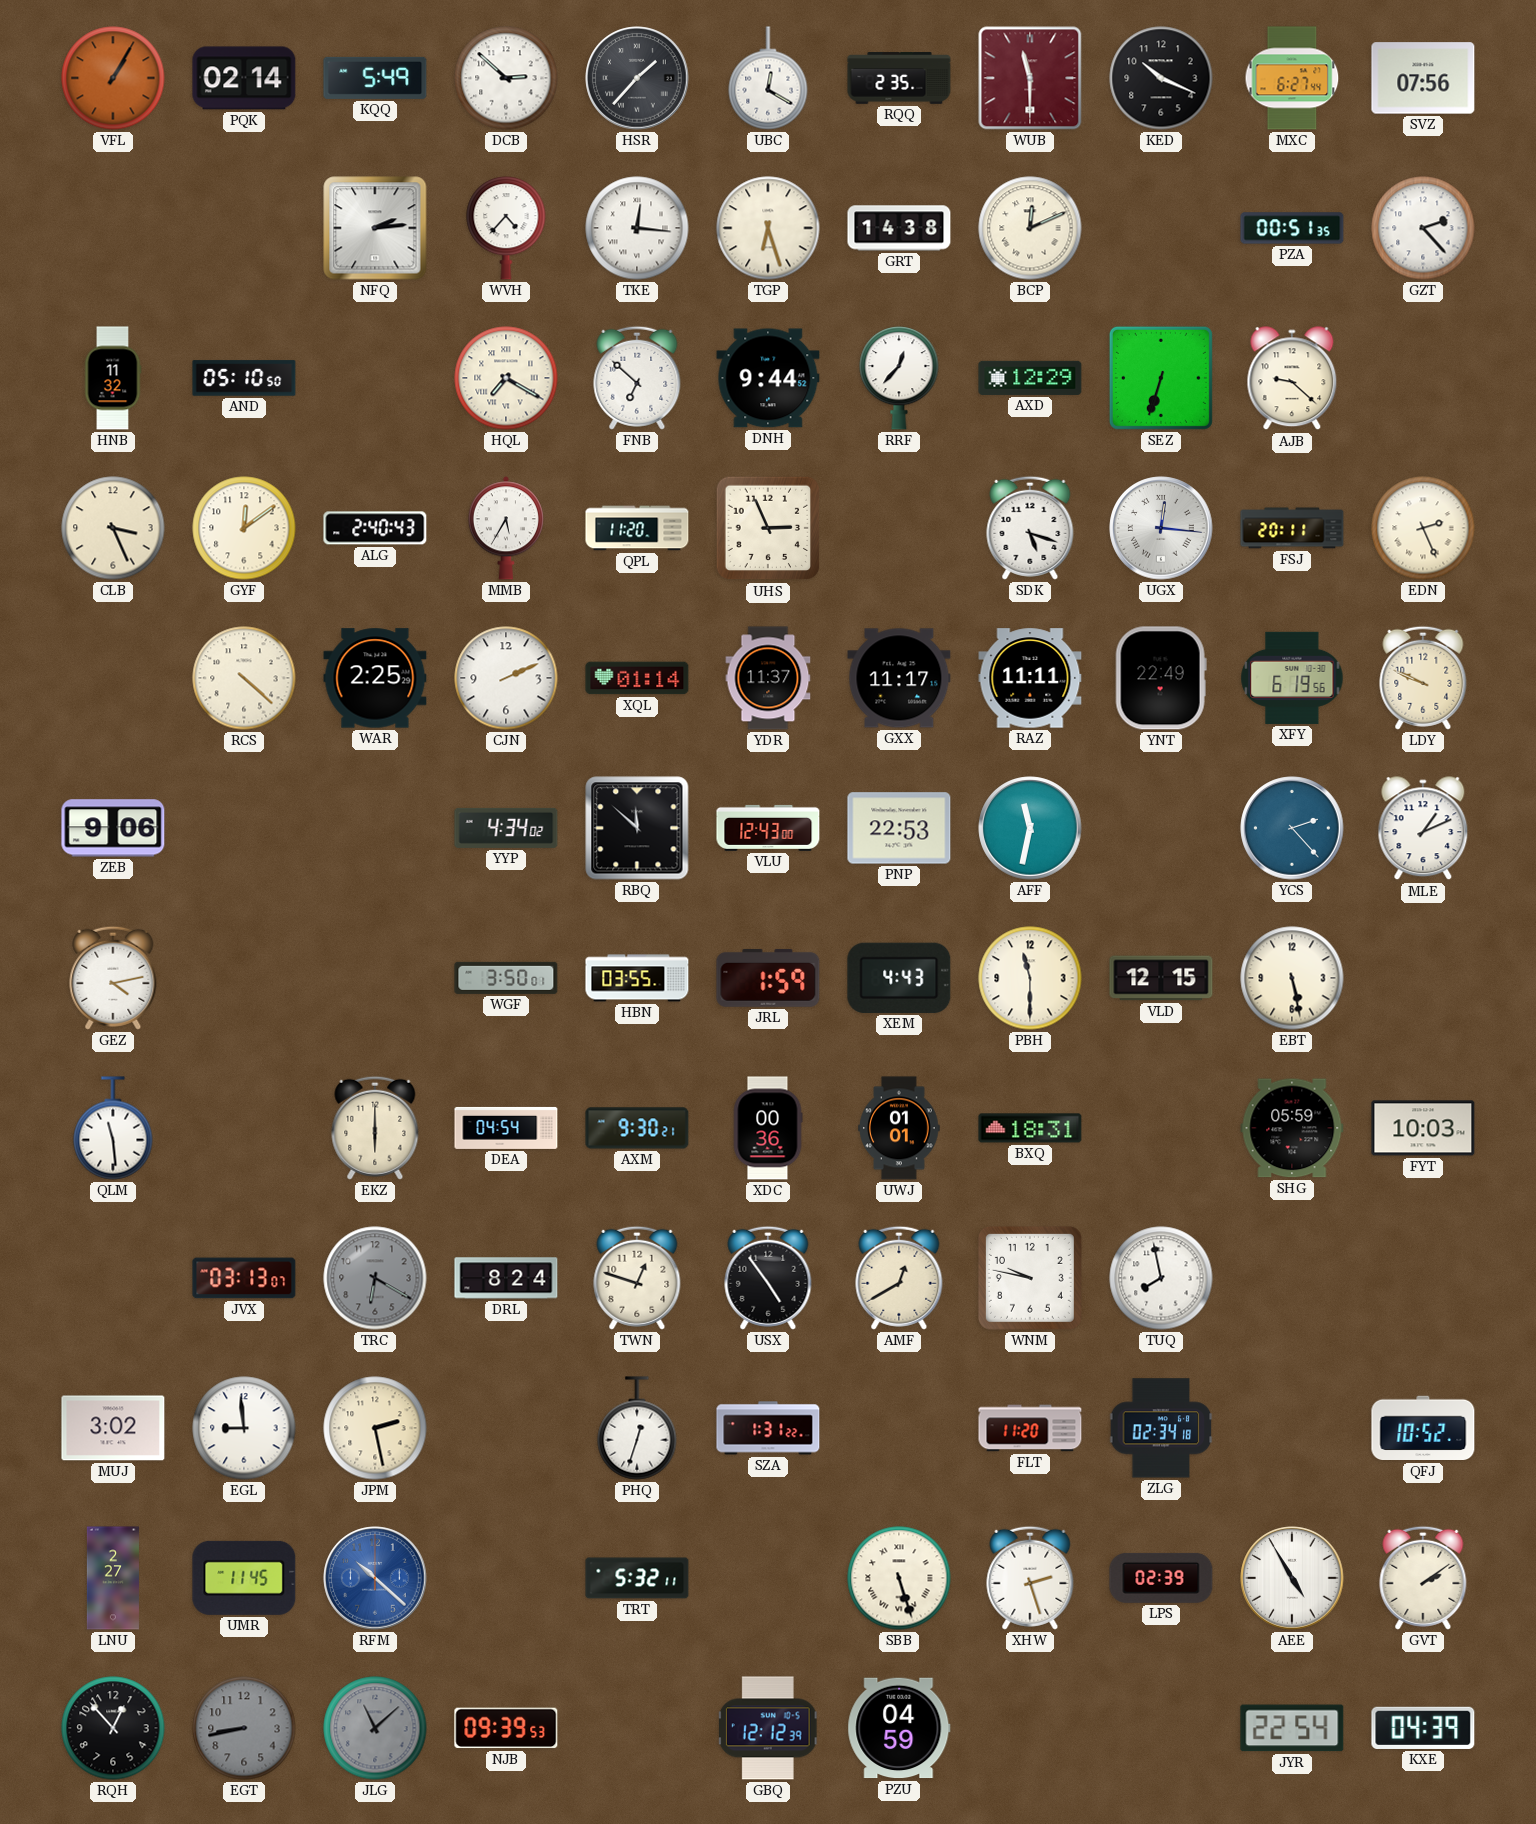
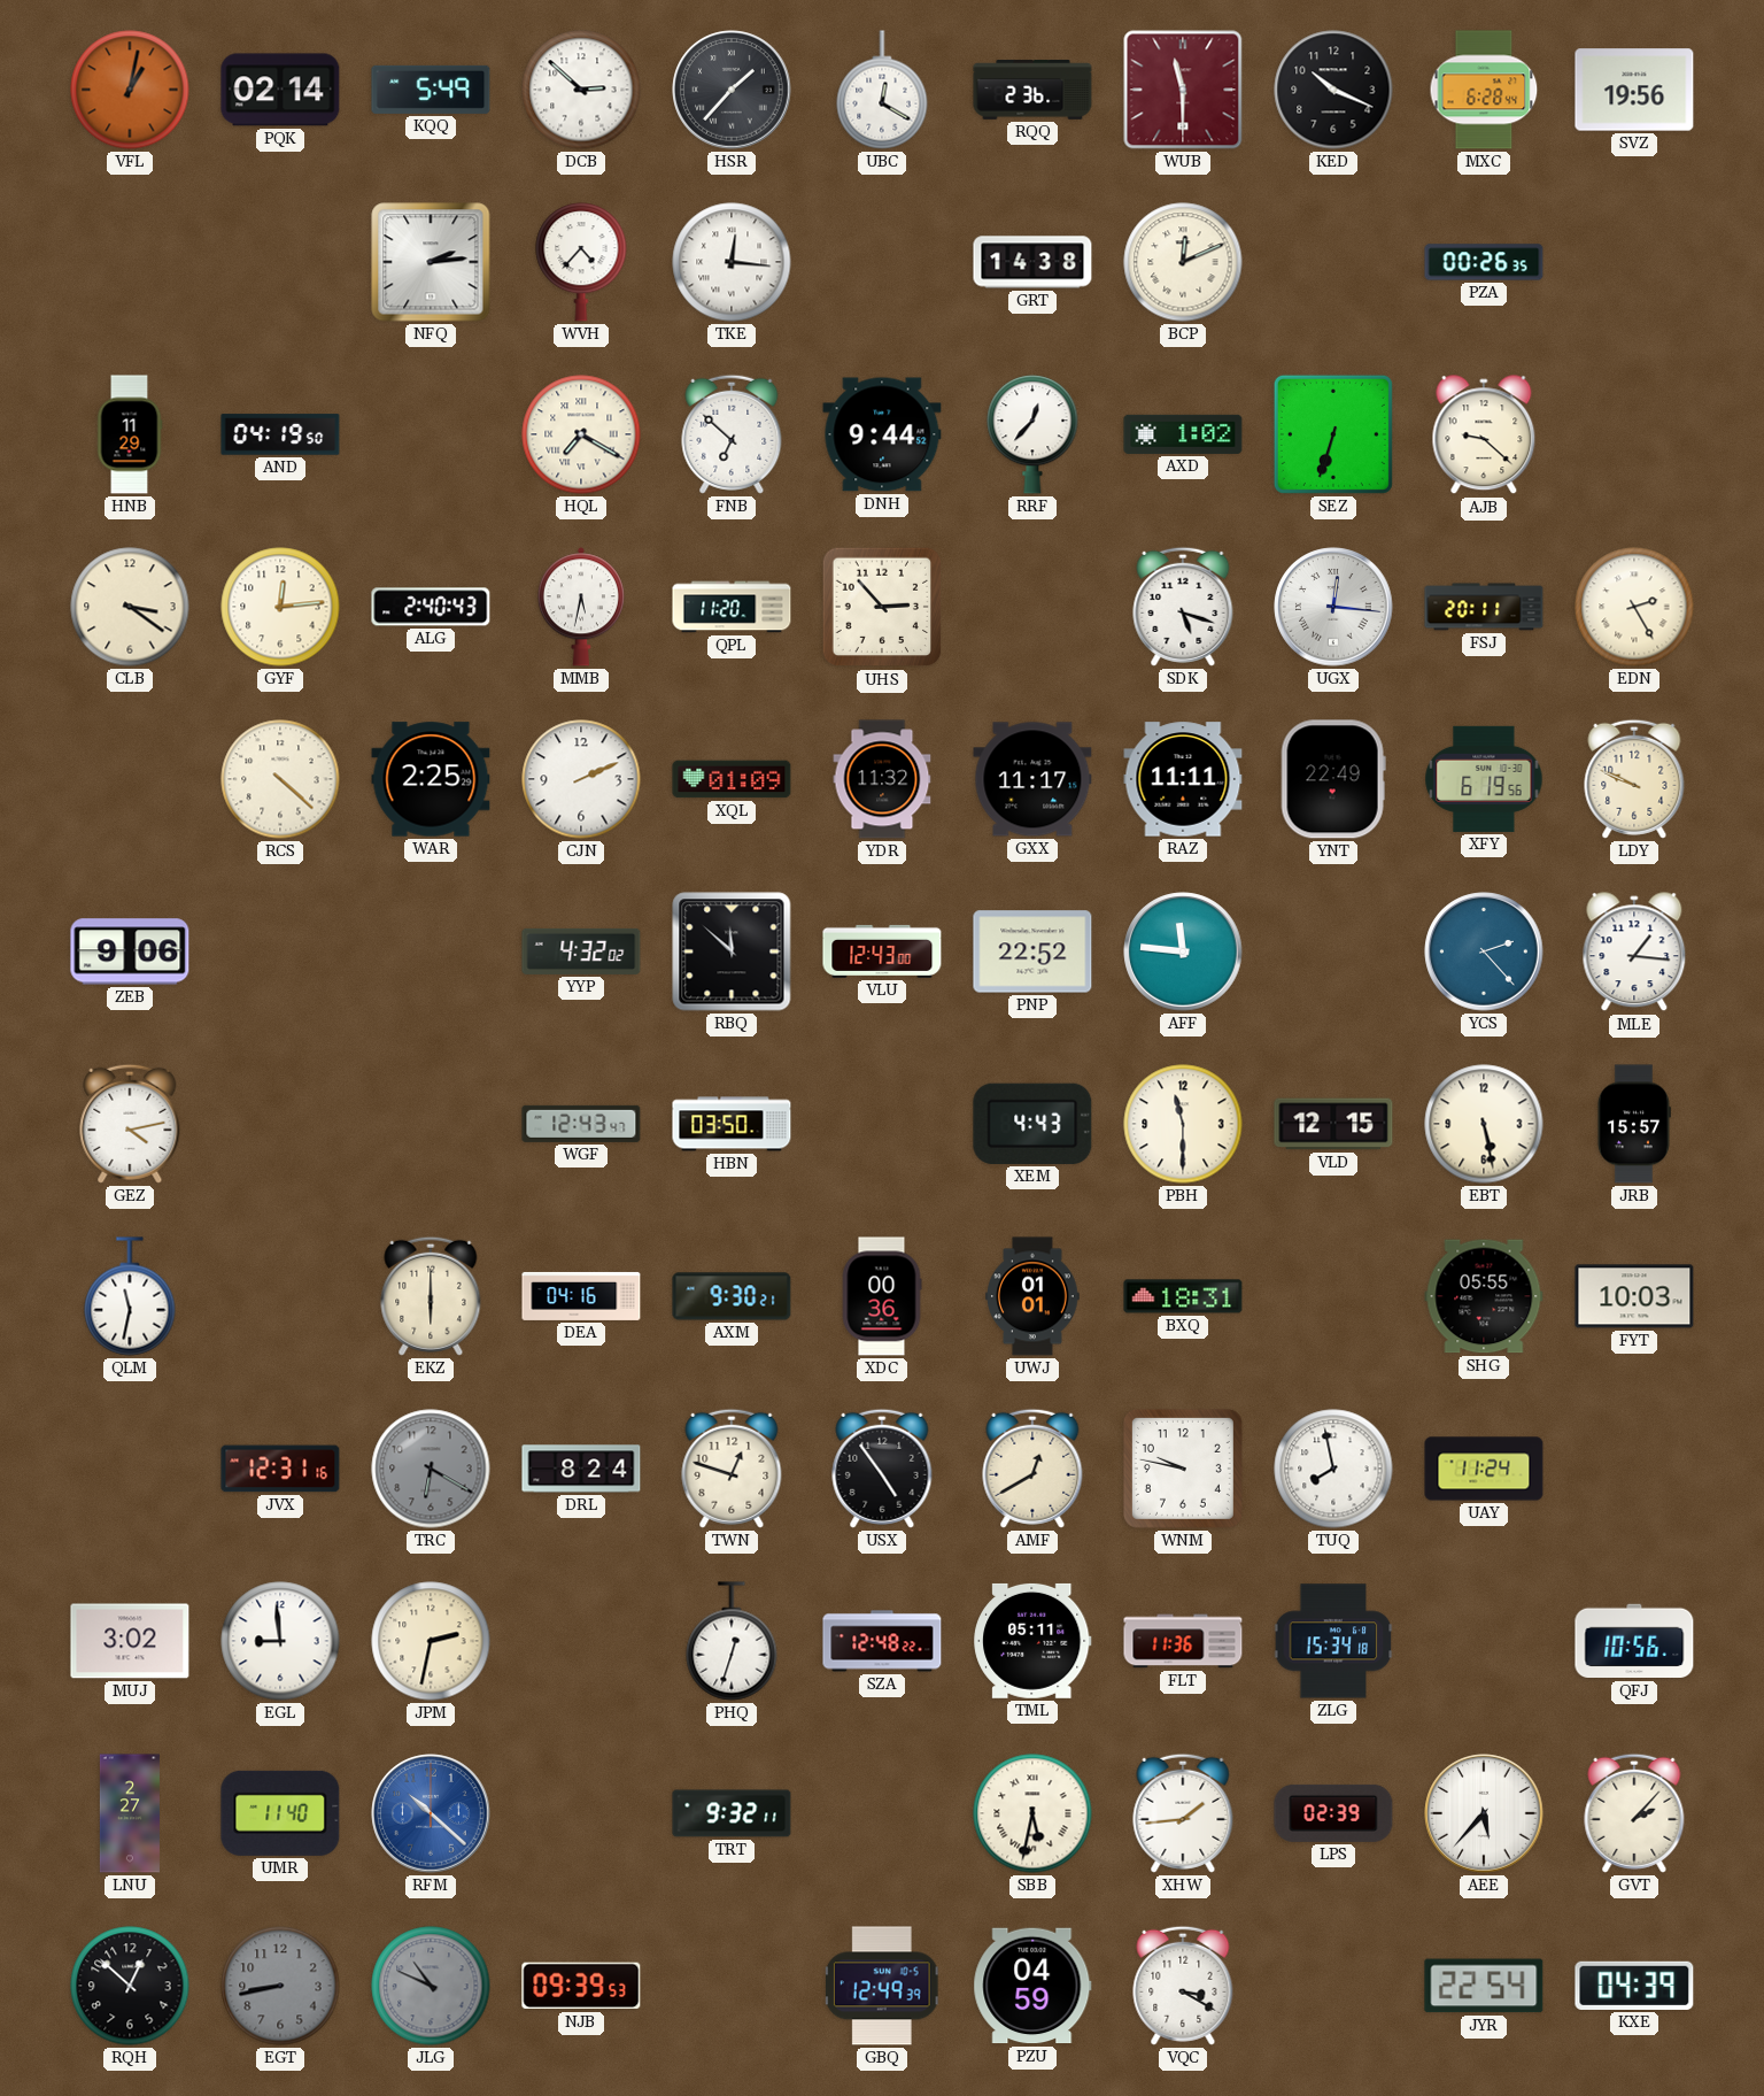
VFL: 1:05 -> 1:02
RQQ: 2:35 -> 2:36
MXC: 6:27 -> 6:28
SVZ: 07:56 -> 19:56
TGP: 6:27 -> none
PZA: 00:51 -> 00:26
GZT: 2:23 -> none
HNB: 11:32 -> 11:29
AND: 05:10 -> 04:19
AXD: 12:29 -> 1:02
CLB: 3:26 -> 3:21
GYF: 12:09 -> 12:14
MMB: 5:35 -> 5:32
UHS: 2:56 -> 2:53
EDN: 2:26 -> 2:25
XQL: 01:14 -> 01:09
YDR: 11:37 -> 11:32
YYP: 4:34 -> 4:32
PNP: 22:53 -> 22:52
AFF: 11:32 -> 11:46
MLE: 1:11 -> 1:16
WGF: 3:50 -> 12:43
HBN: 03:55 -> 03:50
JRL: 1:59 -> none
JRB: none -> 15:57
QLM: 11:29 -> 11:32
DEA: 04:54 -> 04:16
SHG: 05:59 -> 05:55
JVX: 03:13 -> 12:31
UAY: none -> 11:24
JPM: 2:28 -> 2:32
SZA: 1:31 -> 12:48
TML: none -> 05:11
FLT: 11:20 -> 11:36
ZLG: 02:34 -> 15:34
QFJ: 10:52 -> 10:56
UMR: 11:45 -> 11:40
TRT: 5:32 -> 9:32
SBB: 5:27 -> 5:32
XHW: 2:27 -> 1:44
AEE: 4:55 -> 5:37
GVT: 2:09 -> 2:07
RQH: 12:53 -> 12:52
JLG: 11:08 -> 10:49
GBQ: 12:12 -> 12:49
VQC: none -> 3:20
